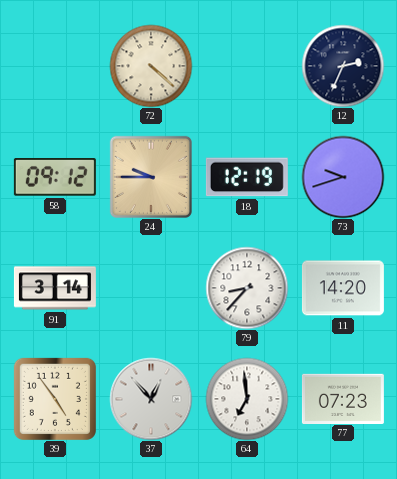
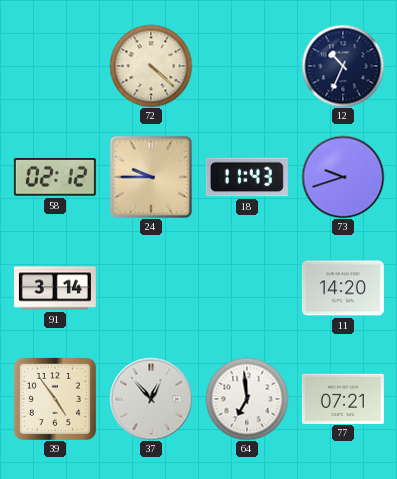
12: 2:34 -> 10:34
58: 09:12 -> 02:12
18: 12:19 -> 11:43
79: 8:37 -> none
77: 07:23 -> 07:21
